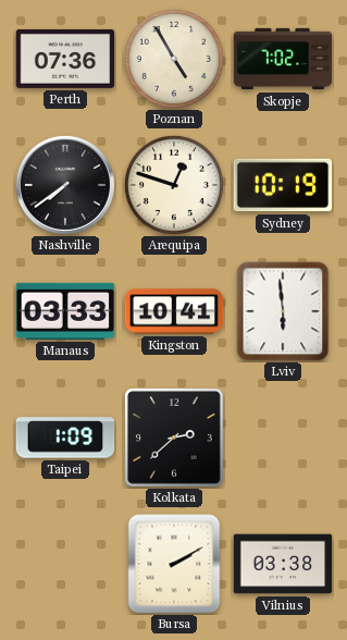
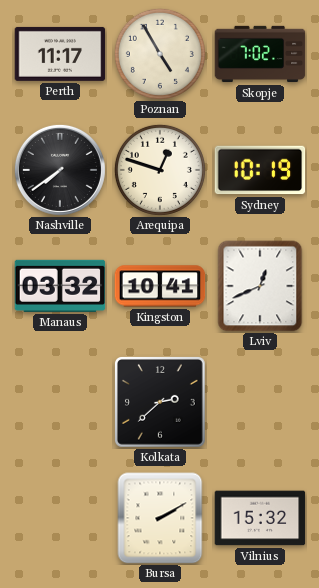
Perth: 07:36 -> 11:17
Manaus: 03:33 -> 03:32
Lviv: 5:59 -> 12:41
Taipei: 1:09 -> none
Vilnius: 03:38 -> 15:32
